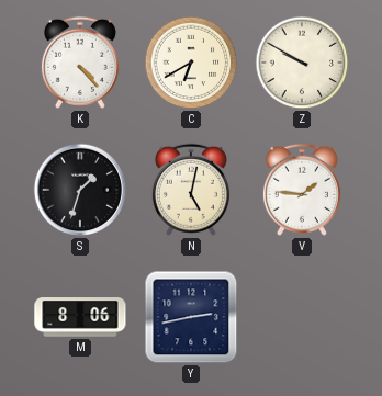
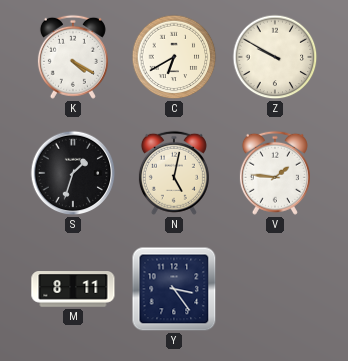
K: 4:23 -> 4:20
M: 8:06 -> 8:11
Y: 2:43 -> 3:24
